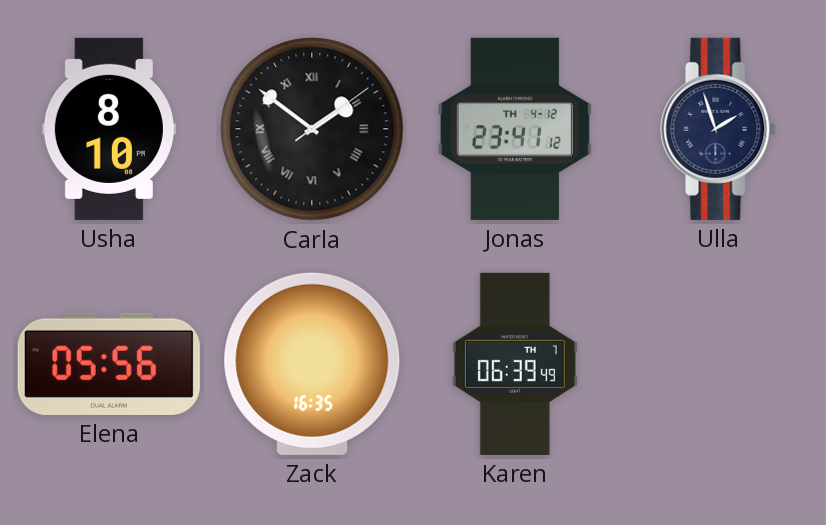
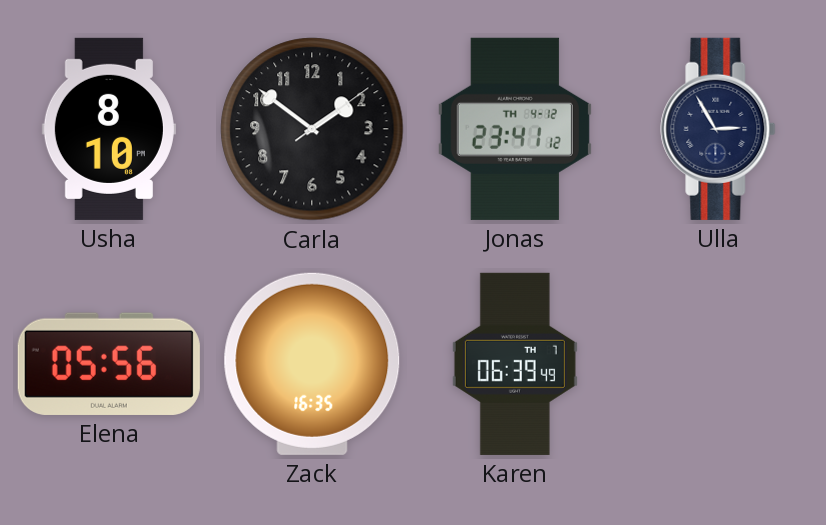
Carla numerals: Roman -> Arabic
Ulla: 1:57 -> 2:55
